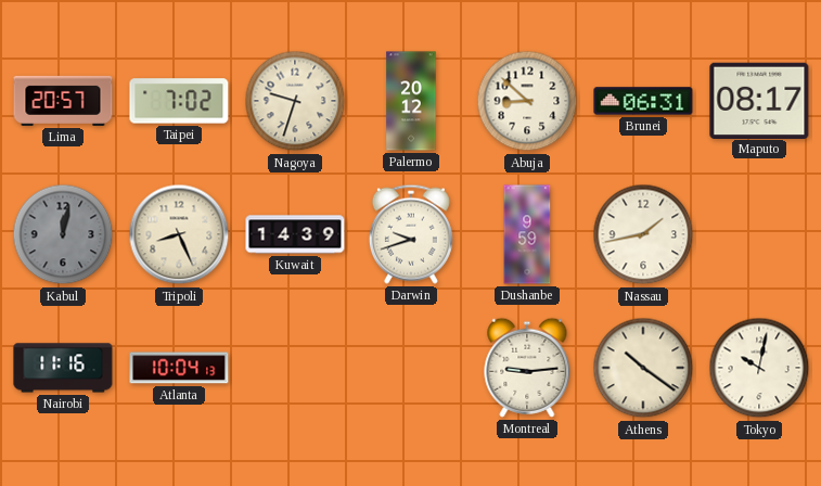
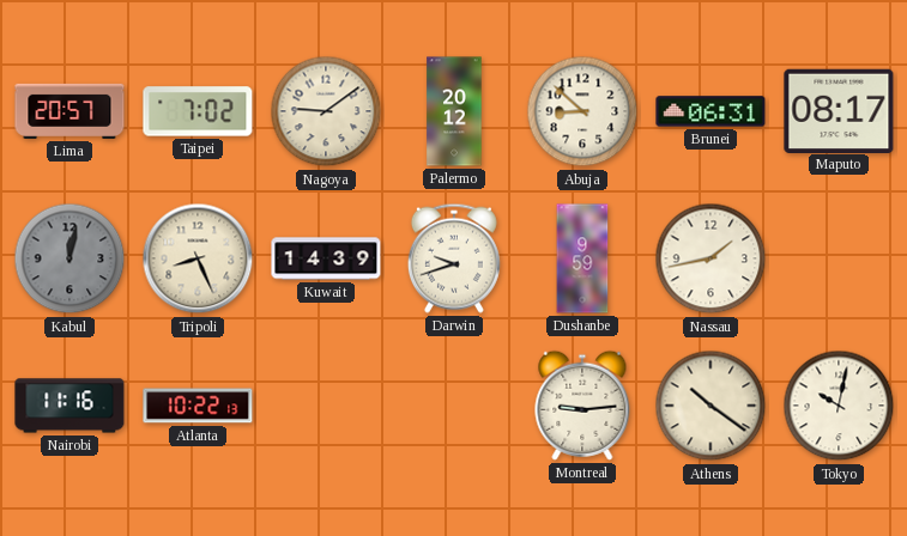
Nagoya: 9:33 -> 9:09
Atlanta: 10:04 -> 10:22
